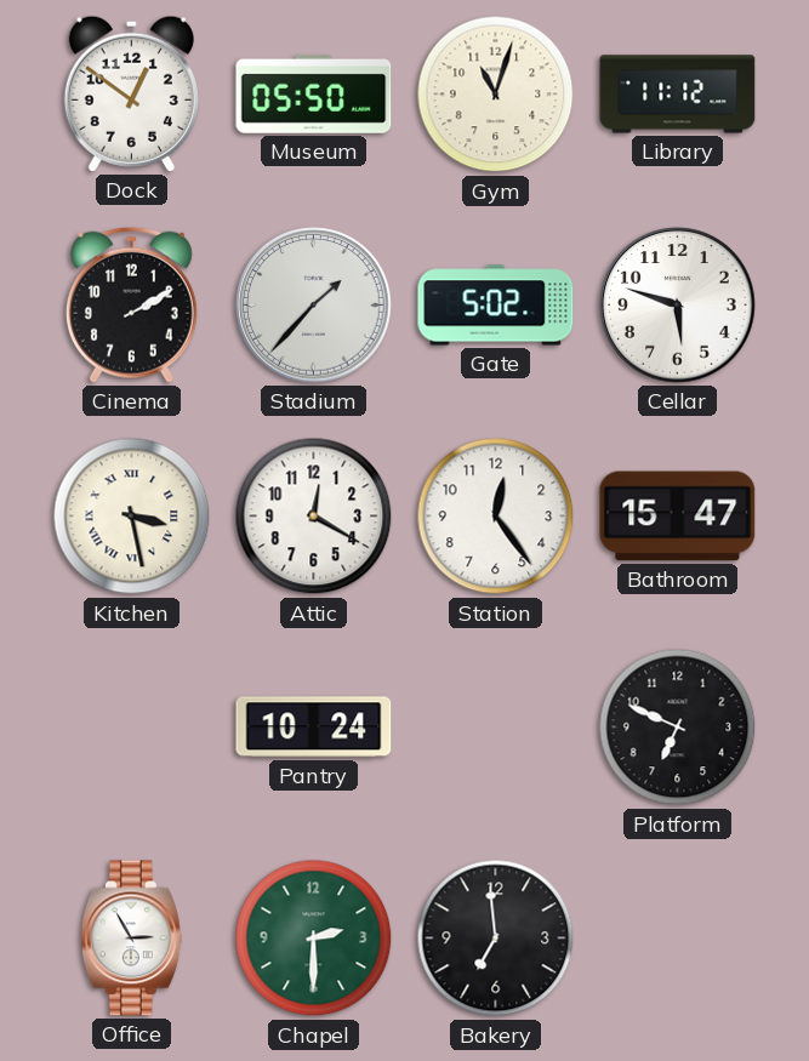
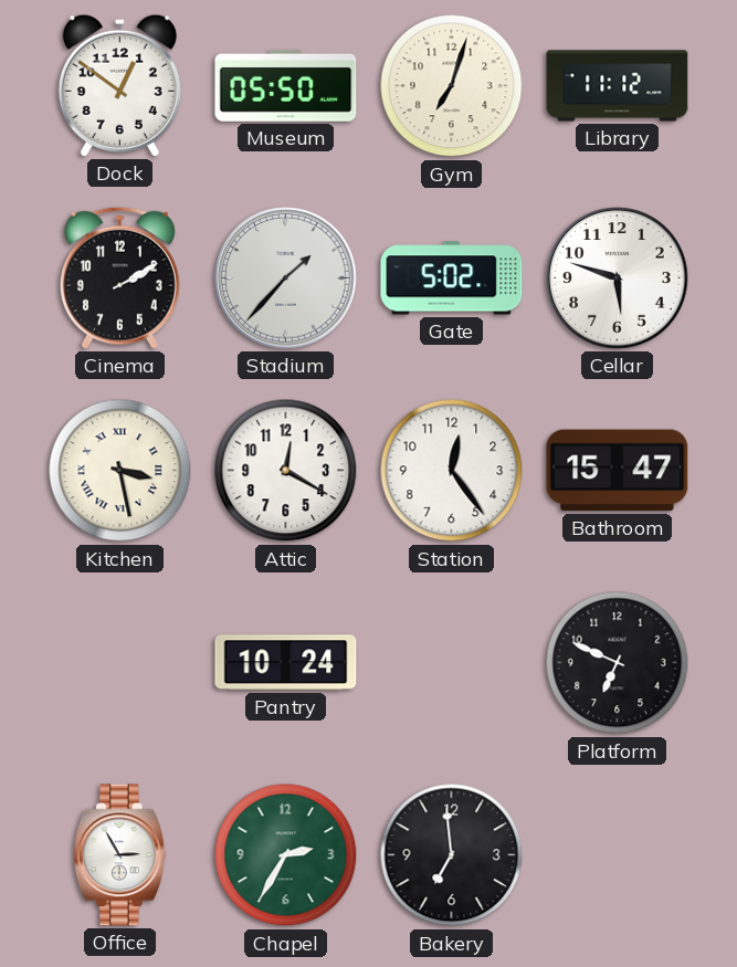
Gym: 11:03 -> 7:03
Chapel: 2:30 -> 2:35
